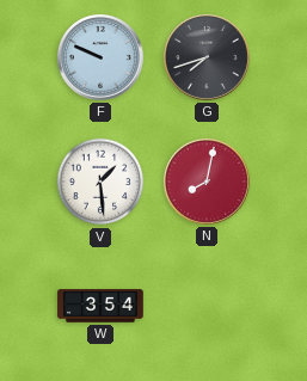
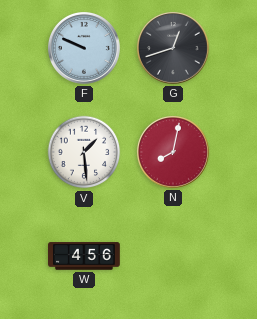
G: 7:42 -> 12:42
W: 3:54 -> 4:56
